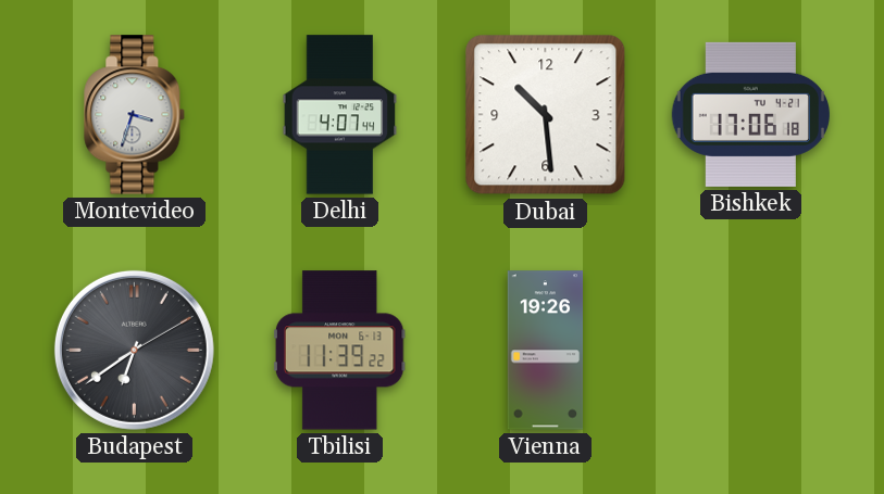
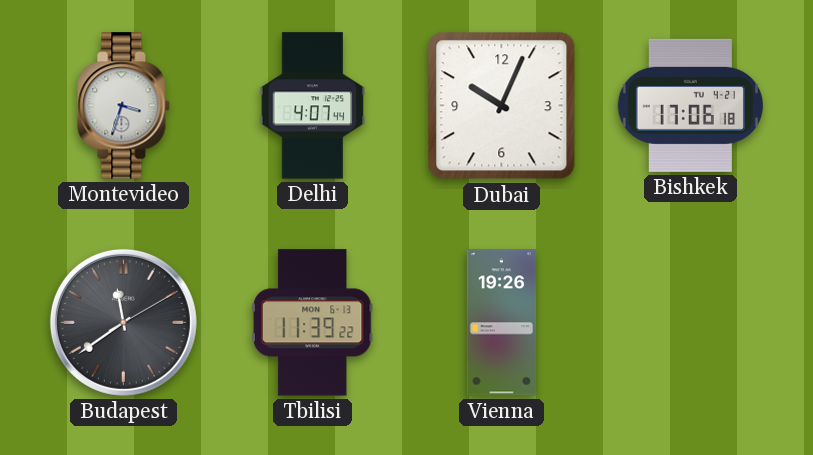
Dubai: 10:29 -> 10:04
Budapest: 6:39 -> 11:39
